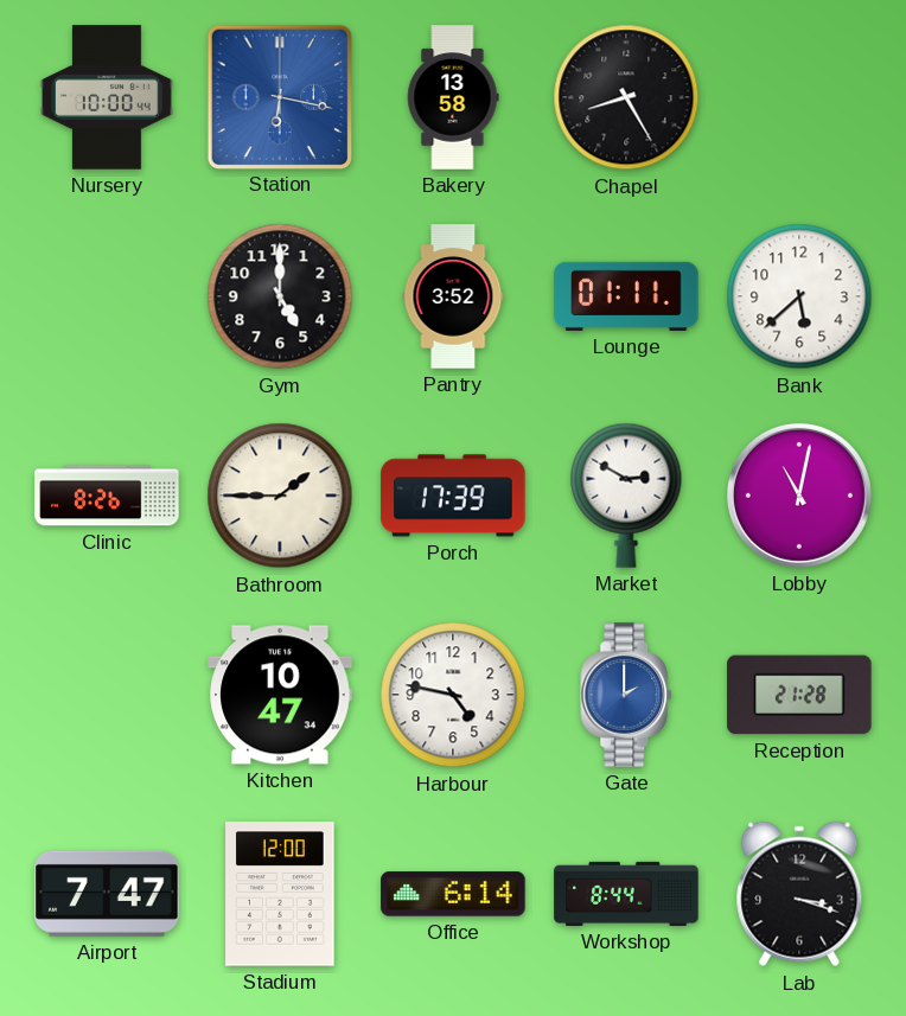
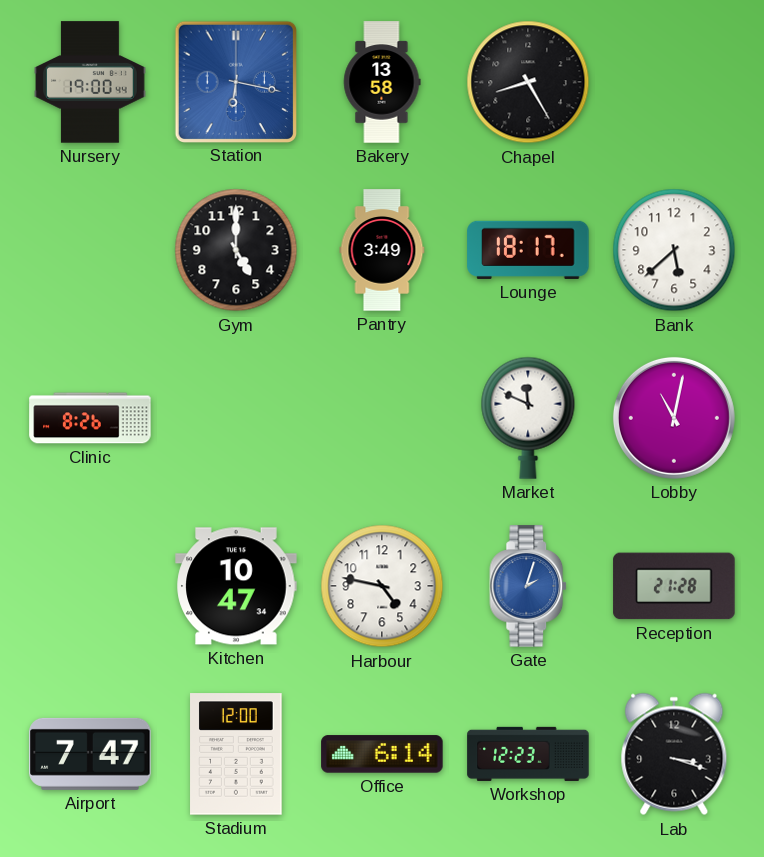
Nursery: 10:00 -> 19:00
Pantry: 3:52 -> 3:49
Lounge: 01:11 -> 18:17
Bathroom: 1:45 -> none
Porch: 17:39 -> none
Market: 2:50 -> 11:49
Gate: 2:00 -> 2:03
Workshop: 8:44 -> 12:23
